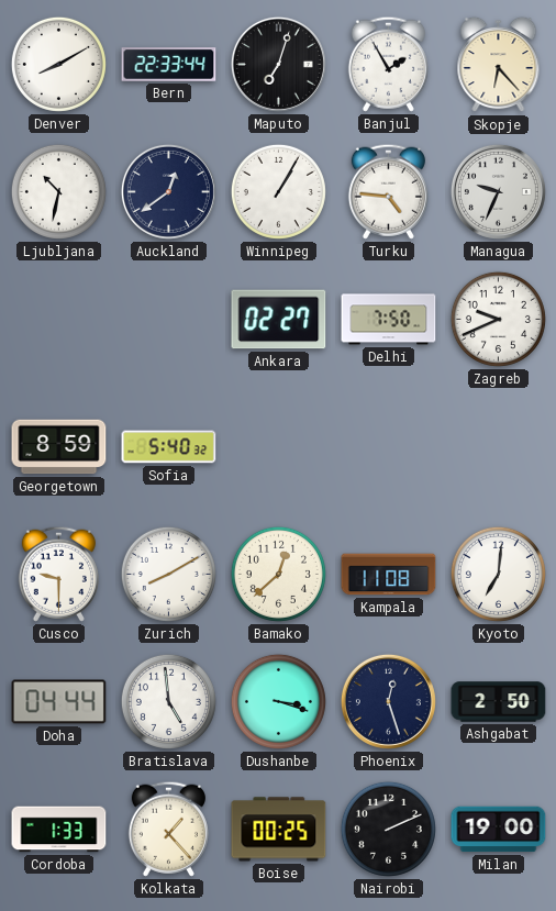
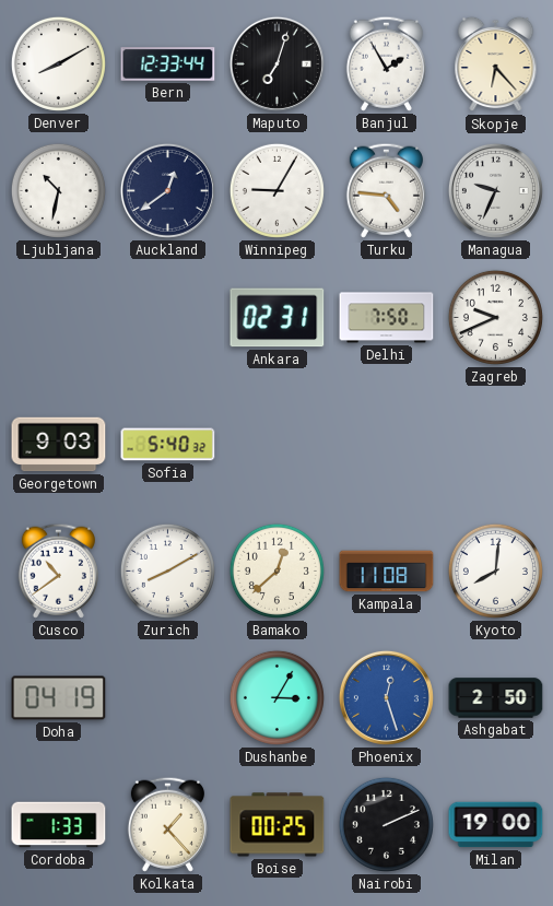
Bern: 22:33 -> 12:33
Winnipeg: 1:05 -> 9:05
Ankara: 02:27 -> 02:31
Georgetown: 8:59 -> 9:03
Cusco: 9:30 -> 10:39
Kyoto: 7:01 -> 8:01
Doha: 04:44 -> 04:19
Bratislava: 4:59 -> none
Dushanbe: 3:18 -> 3:05
Phoenix dial: navy -> blue
